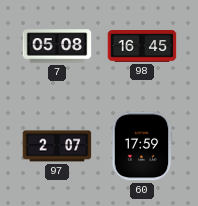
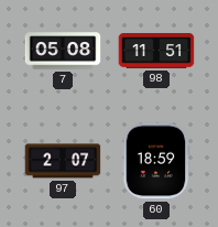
98: 16:45 -> 11:51
60: 17:59 -> 18:59
